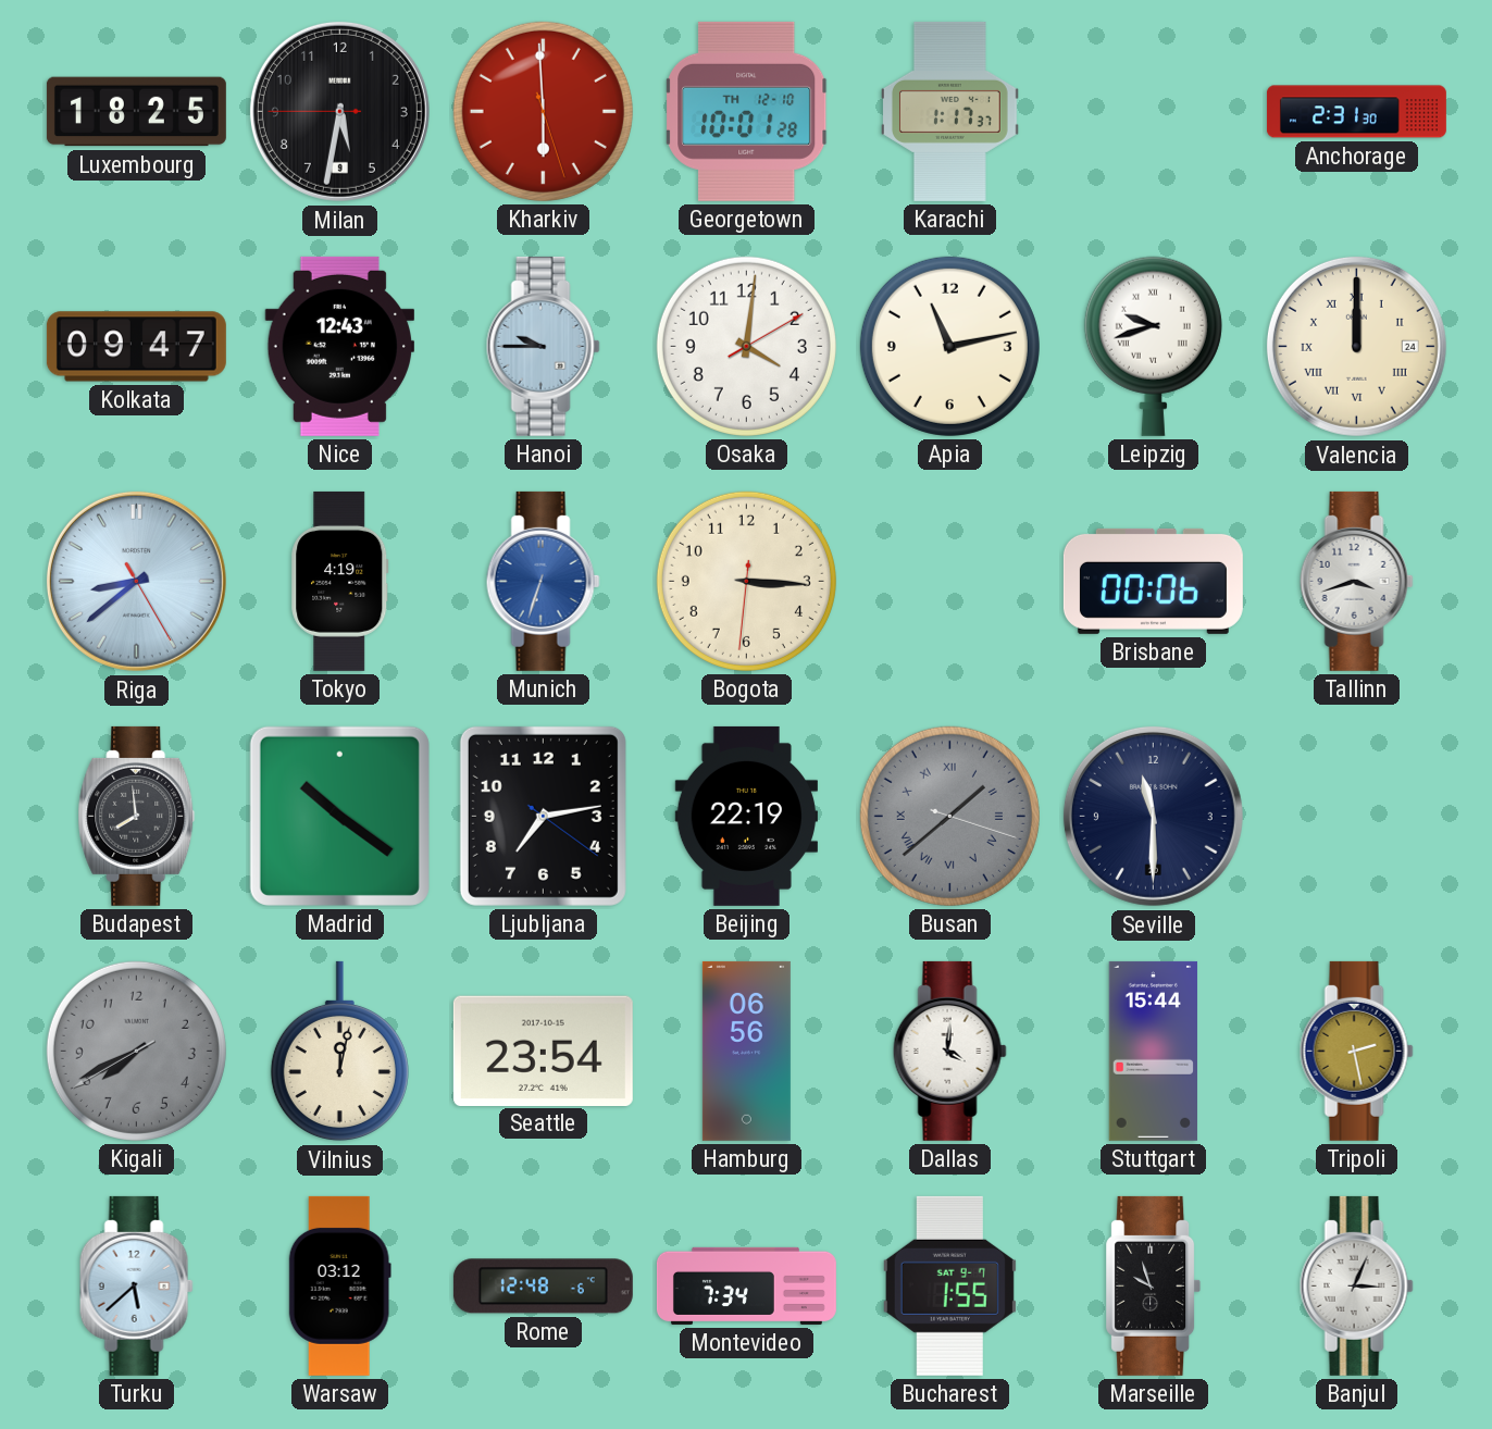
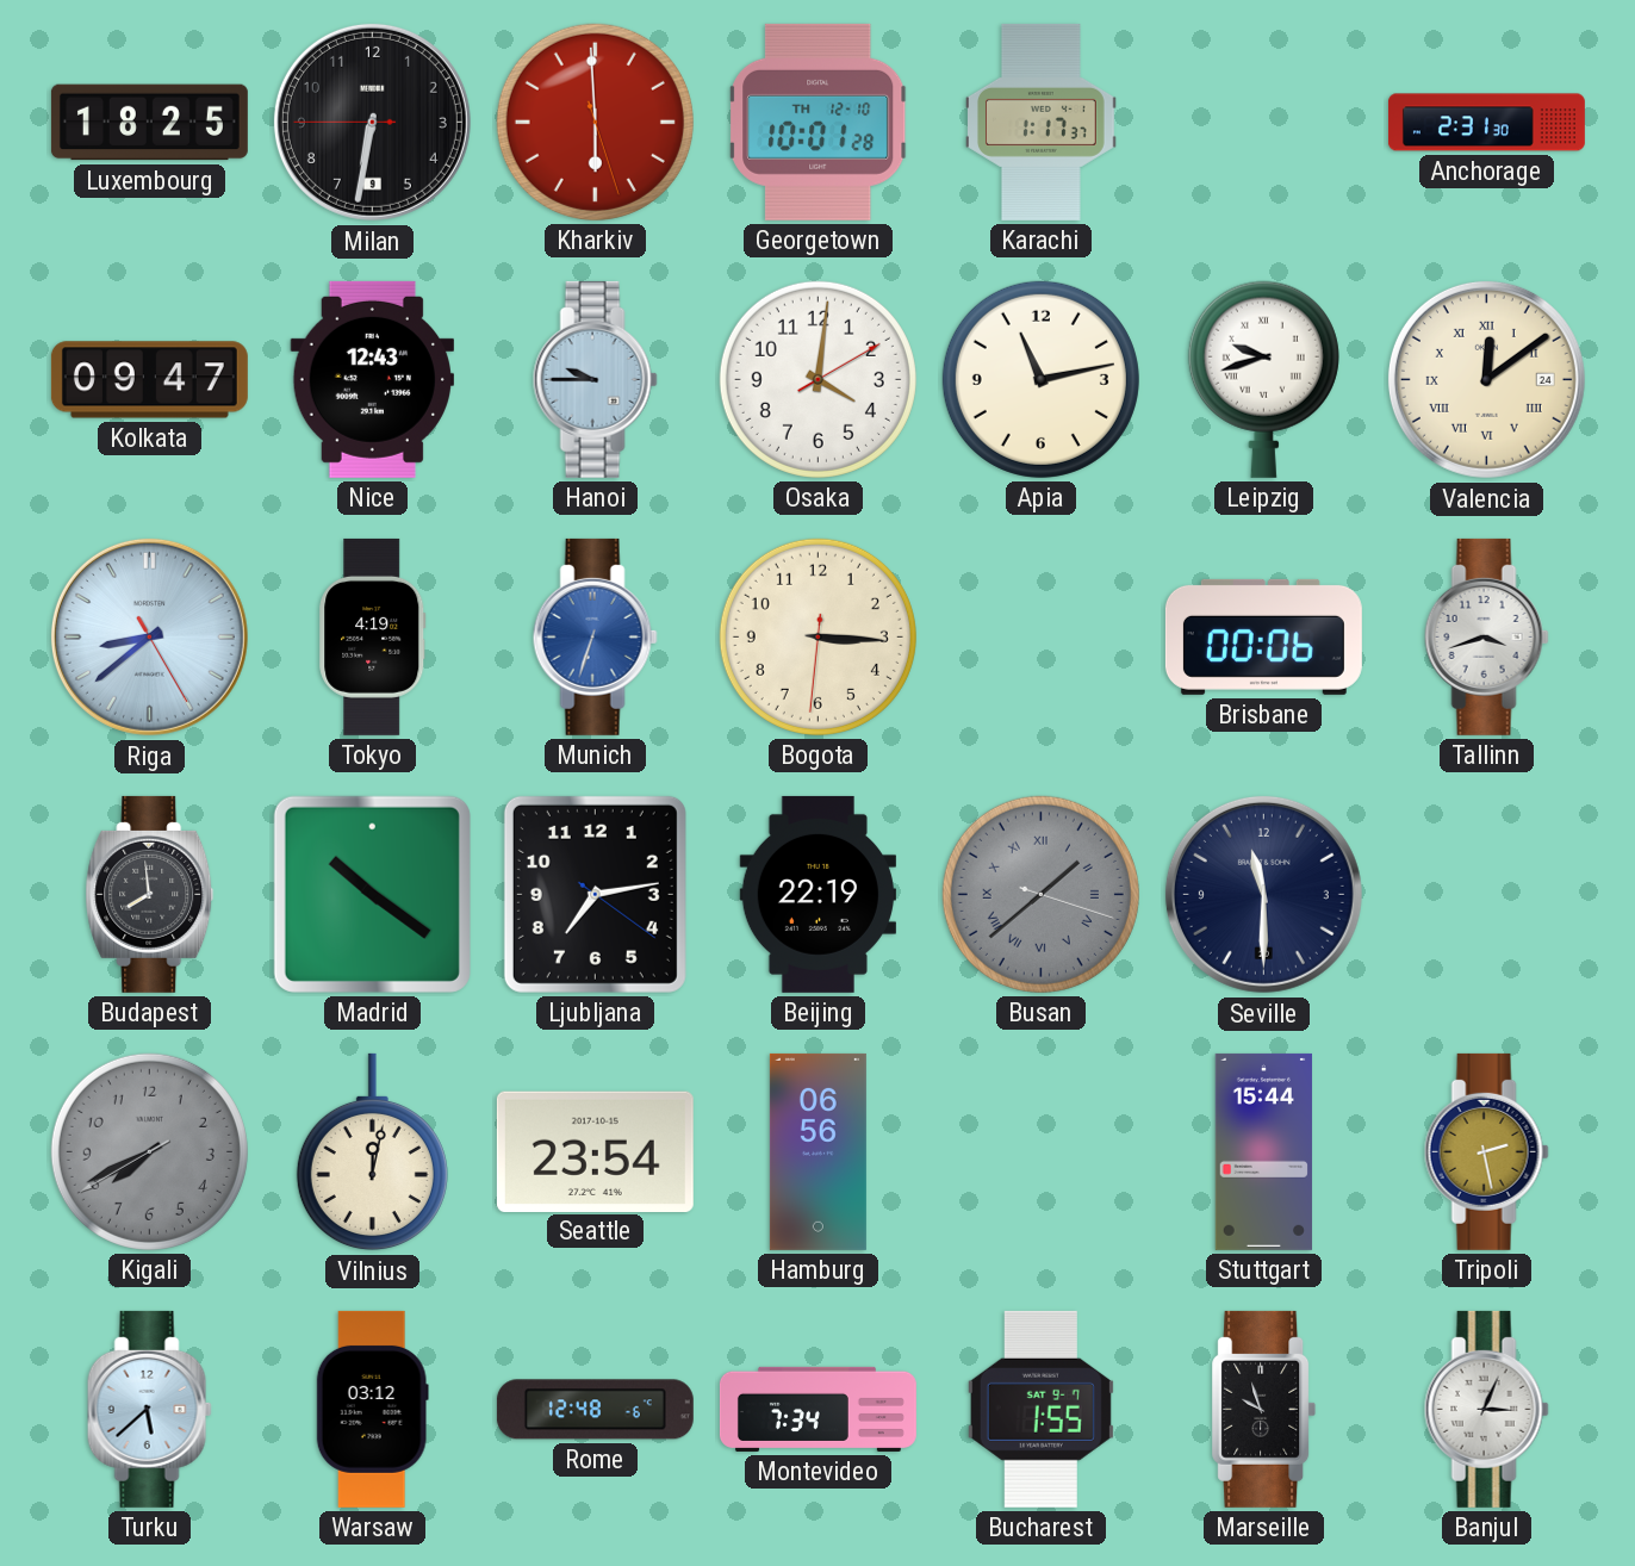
Milan: 5:31 -> 6:31
Valencia: 12:00 -> 12:09
Dallas: 4:01 -> none
